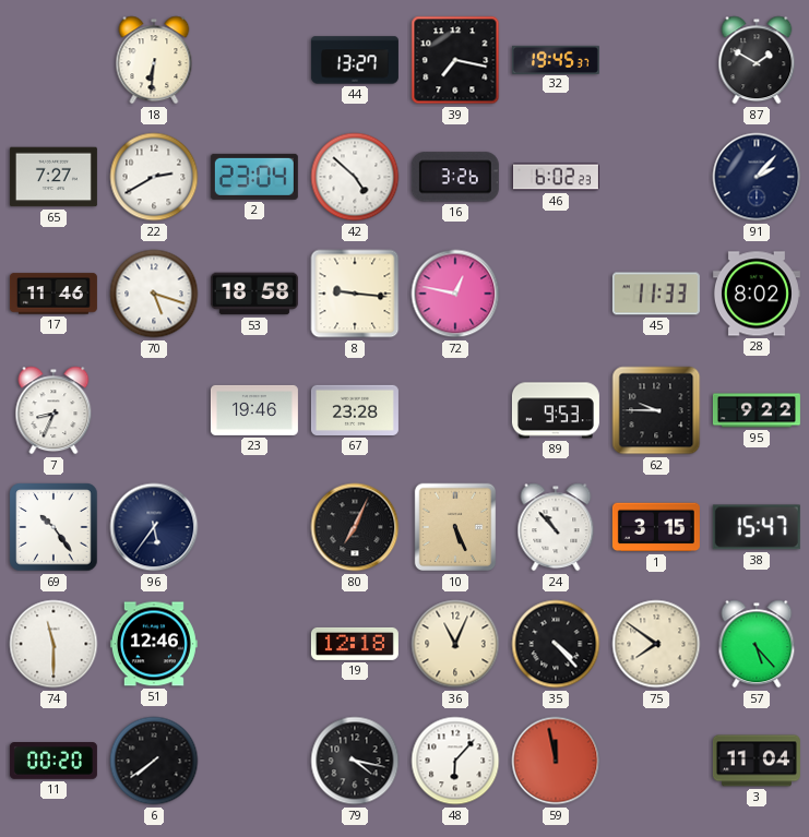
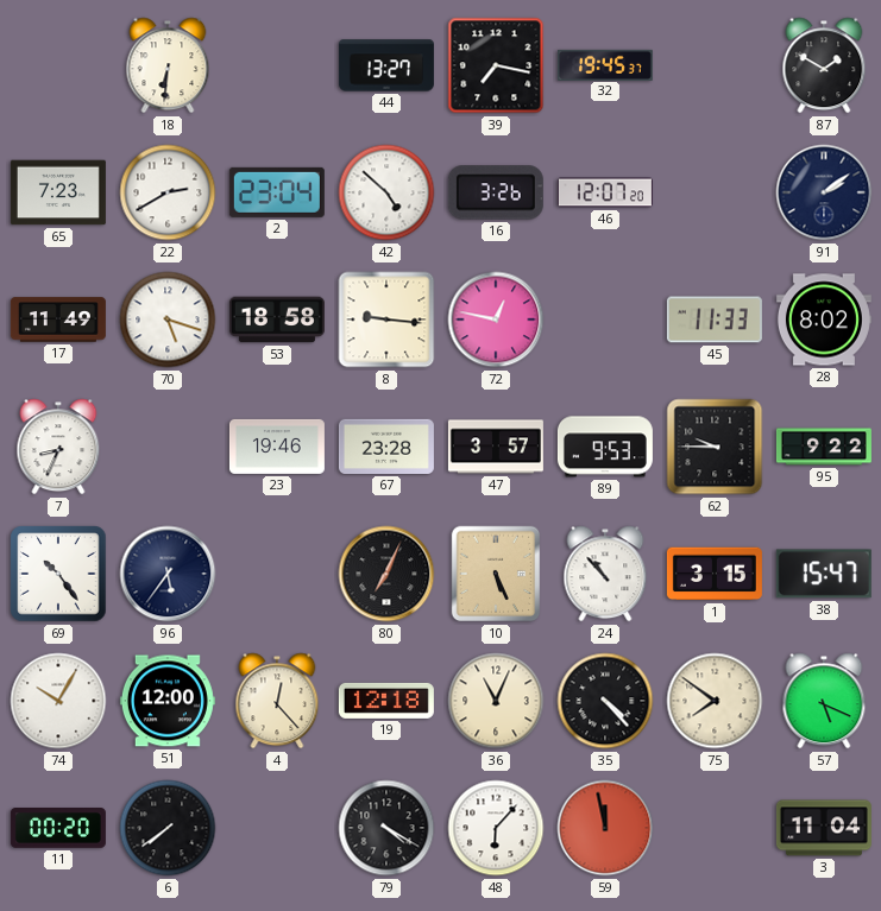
65: 7:27 -> 7:23
46: 6:02 -> 12:07
91: 2:07 -> 2:09
17: 11:46 -> 11:49
47: none -> 3:57
74: 11:30 -> 10:05
51: 12:46 -> 12:00
4: none -> 12:23
57: 5:23 -> 5:19
79: 4:17 -> 4:20
